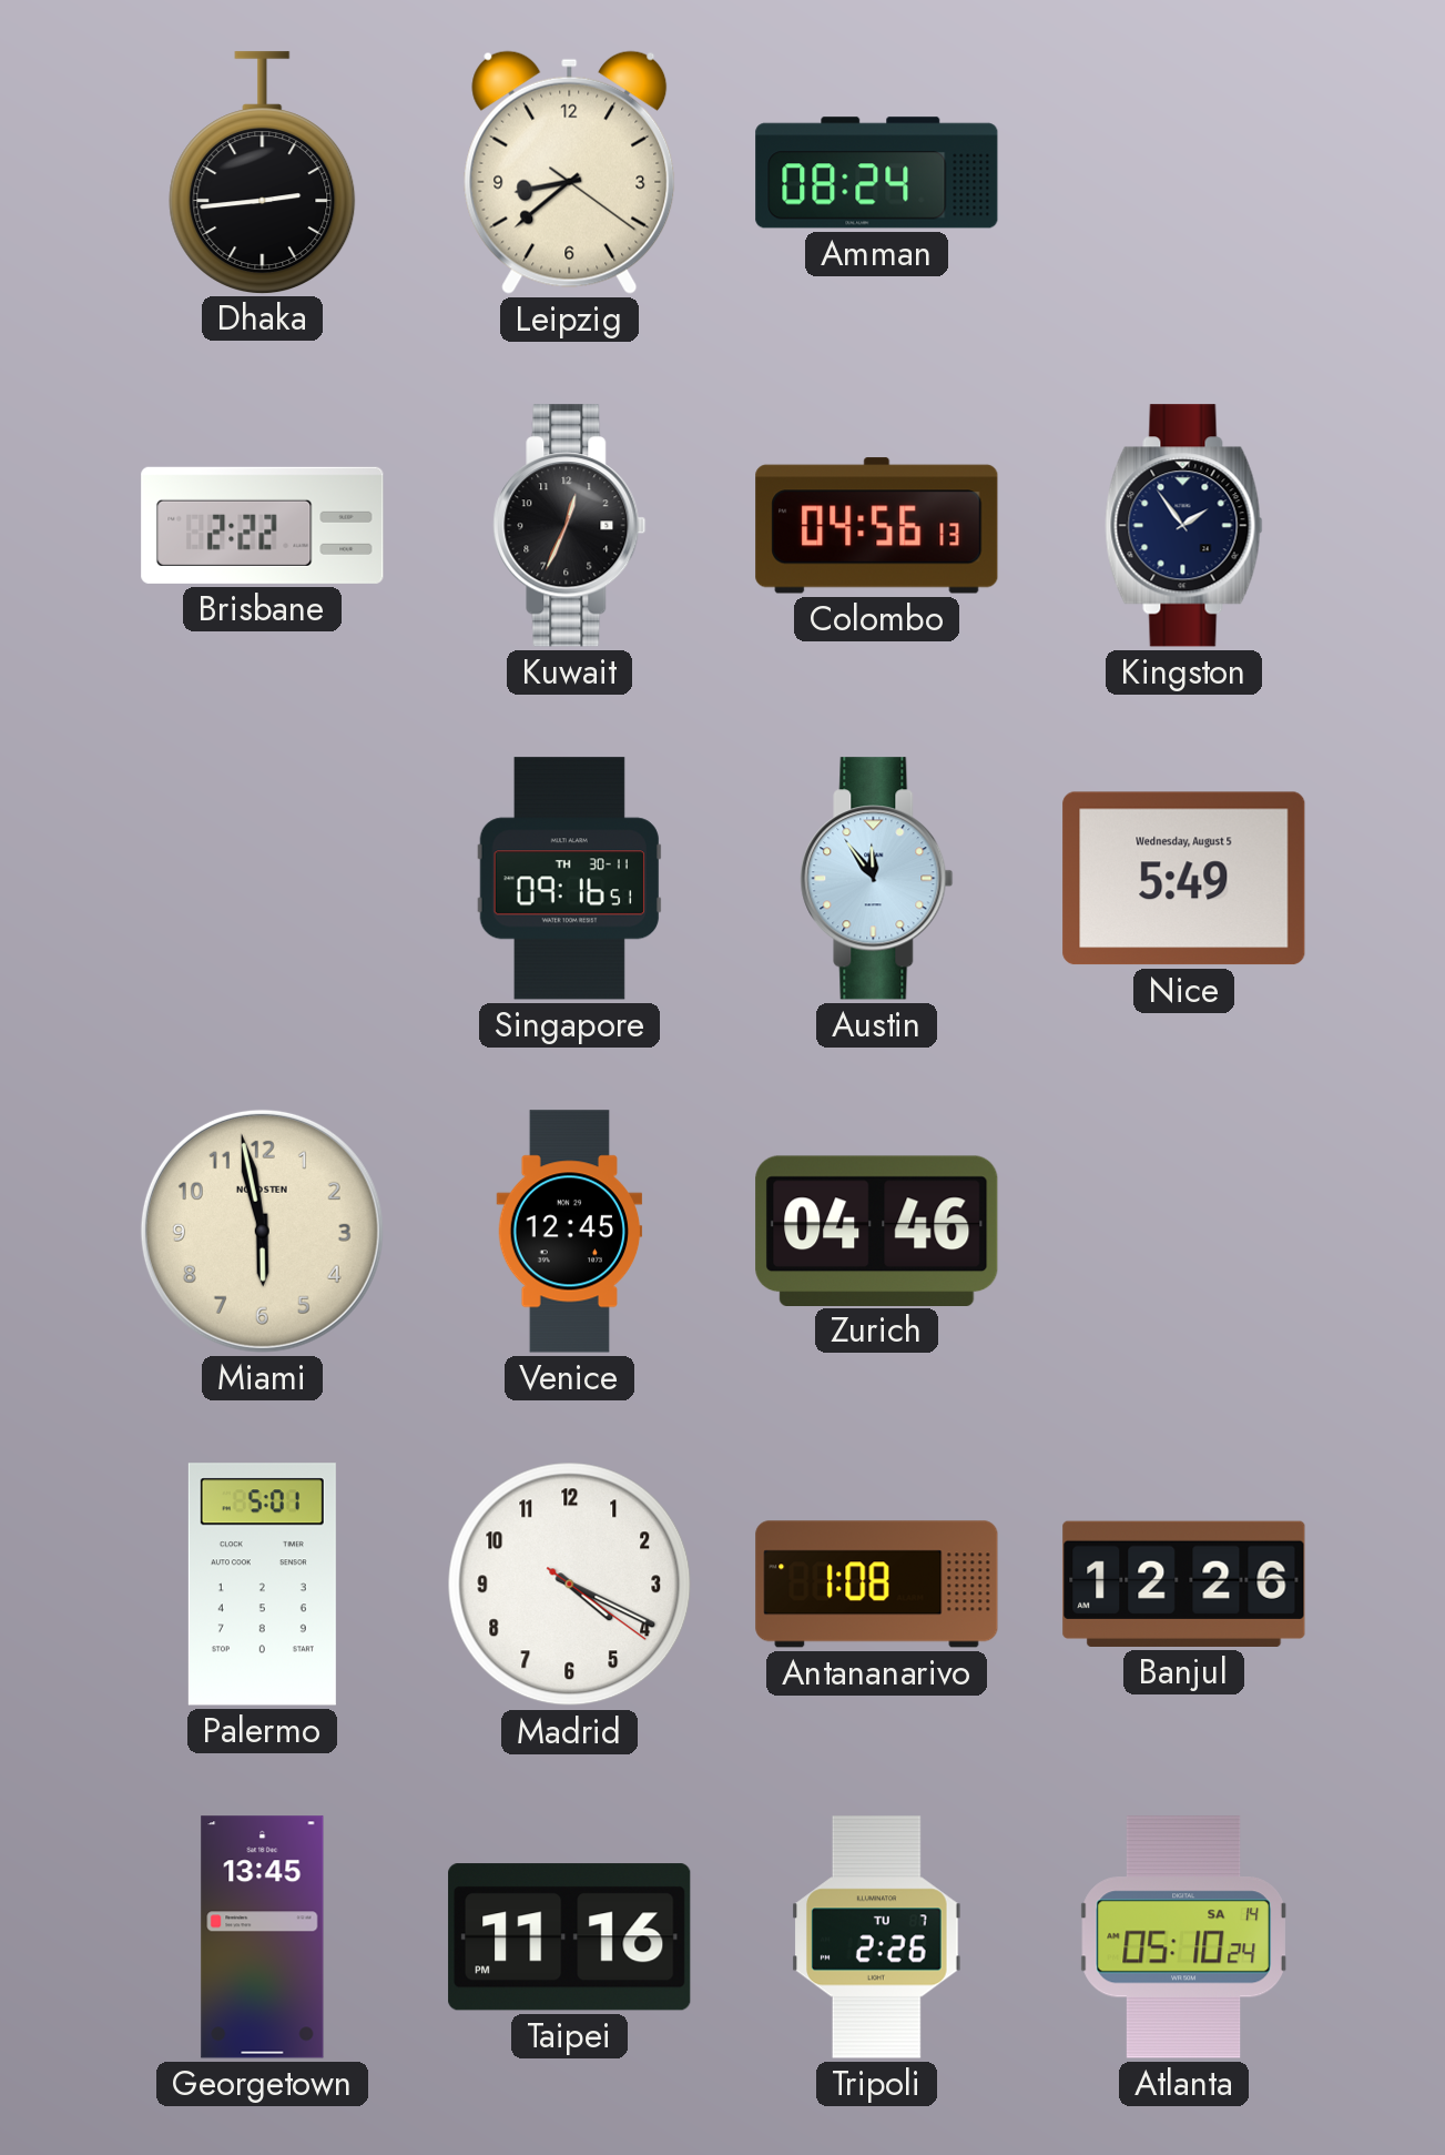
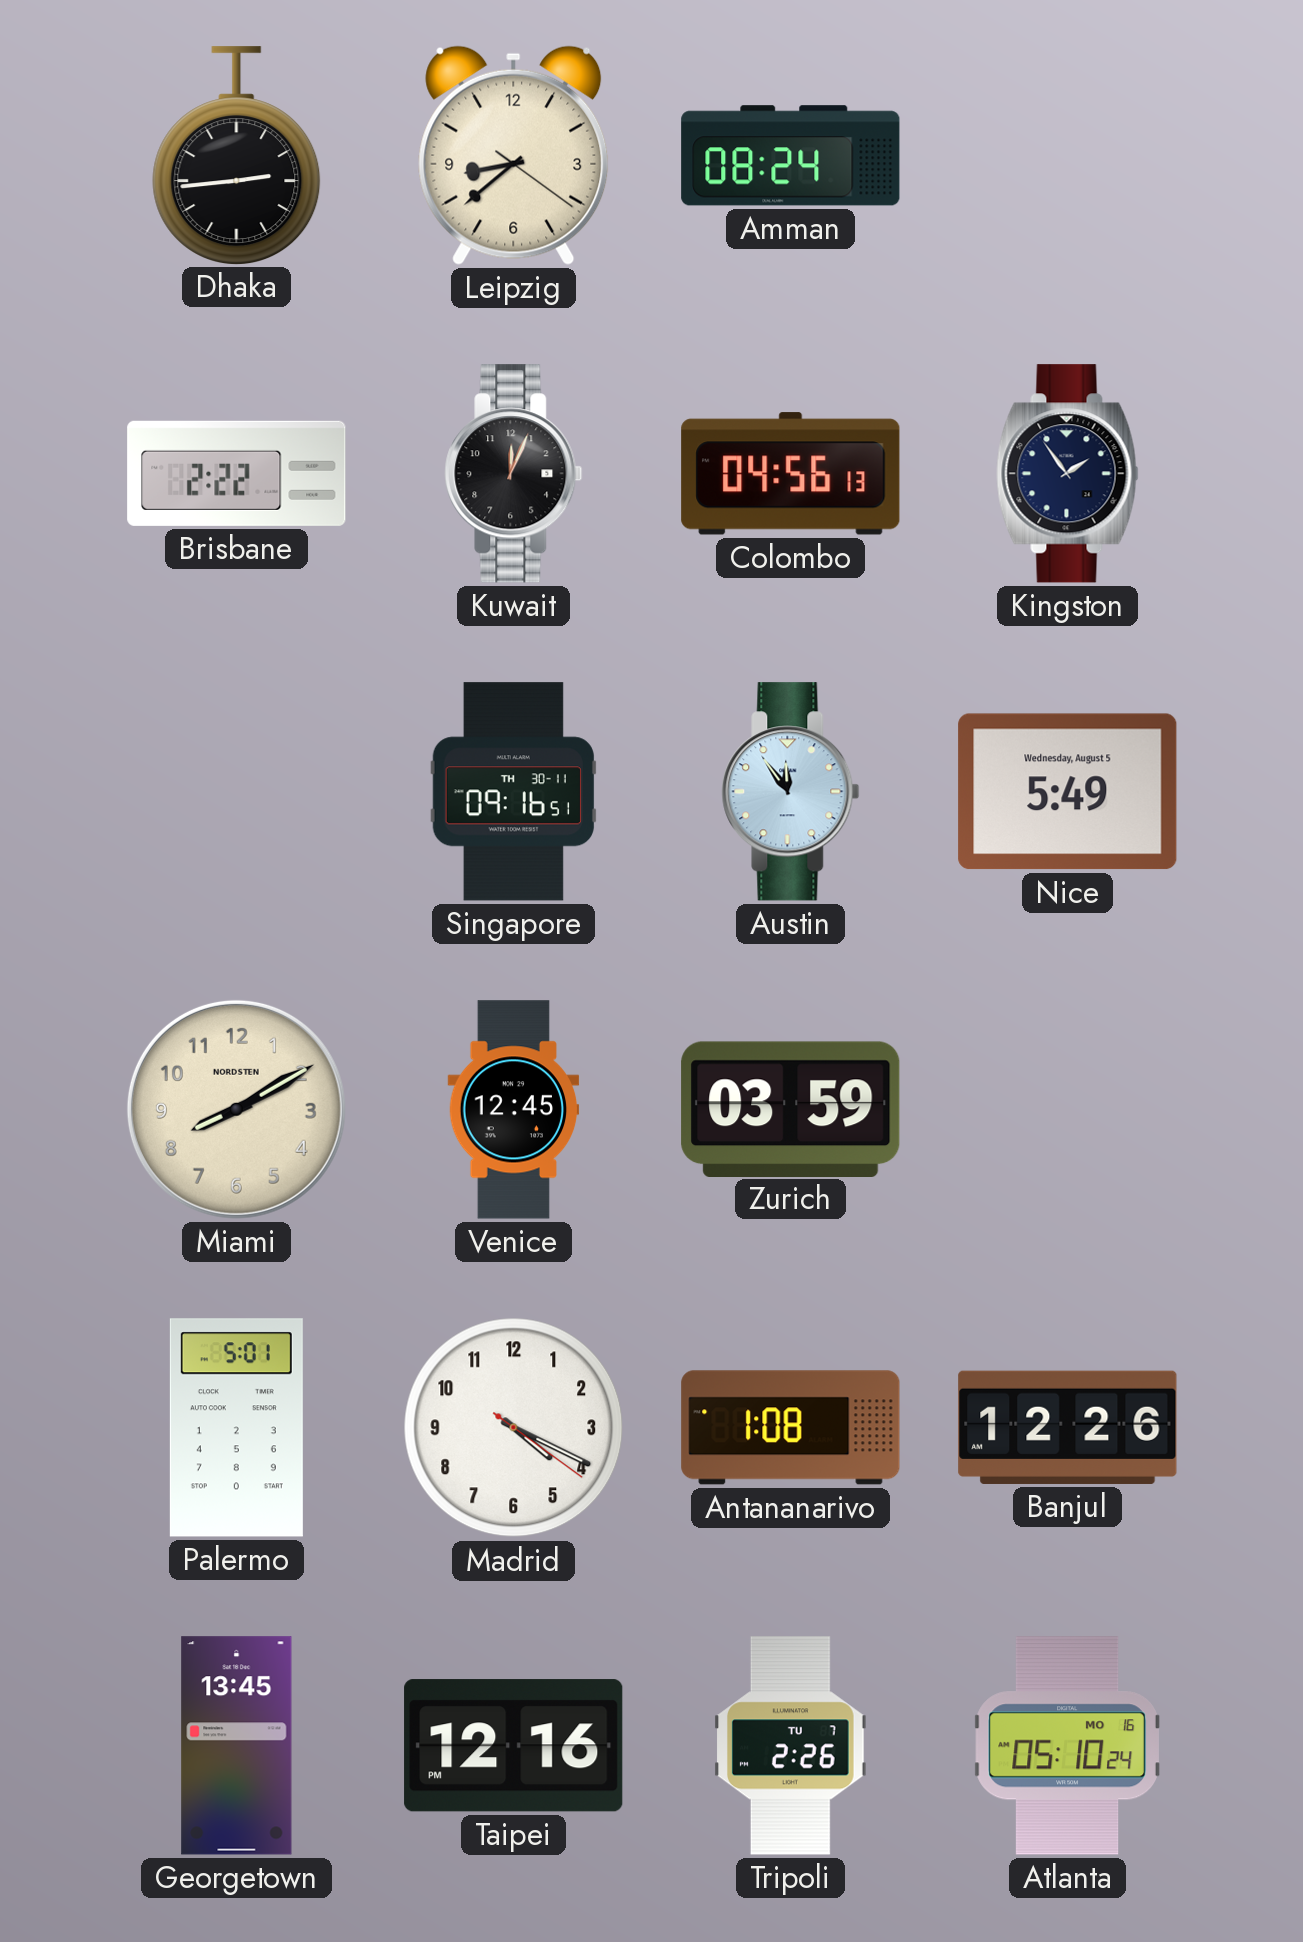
Kuwait: 12:34 -> 12:04
Miami: 5:58 -> 8:10
Zurich: 04:46 -> 03:59
Taipei: 11:16 -> 12:16
Atlanta date: SA 14 -> MO 16
